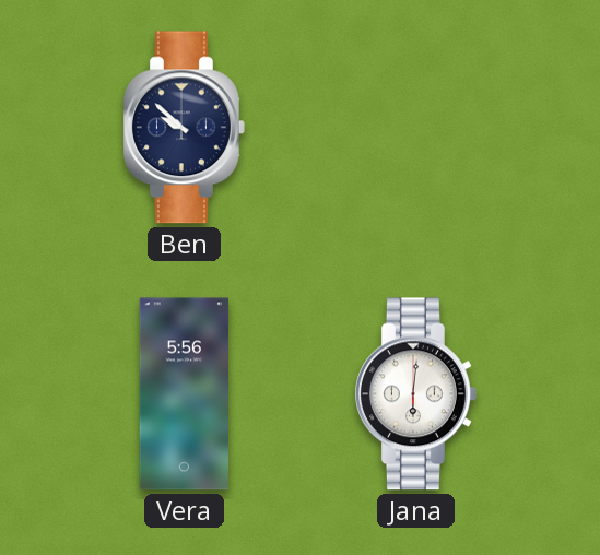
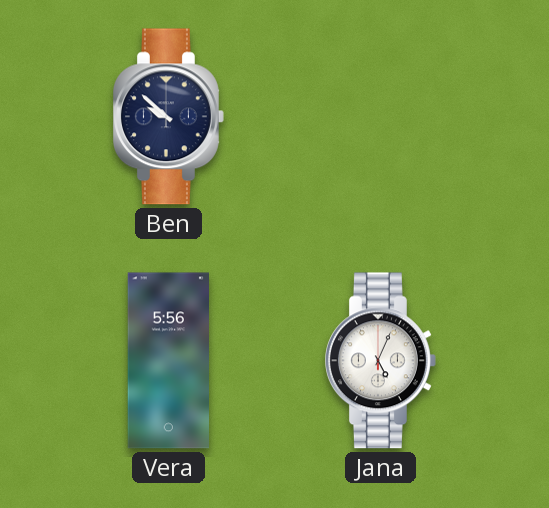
Jana: 6:01 -> 5:04
